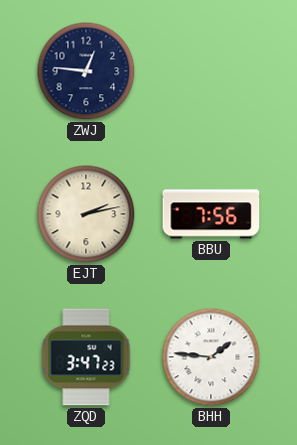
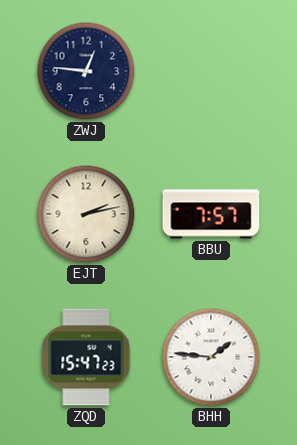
BBU: 7:56 -> 7:57
ZQD: 3:47 -> 15:47
